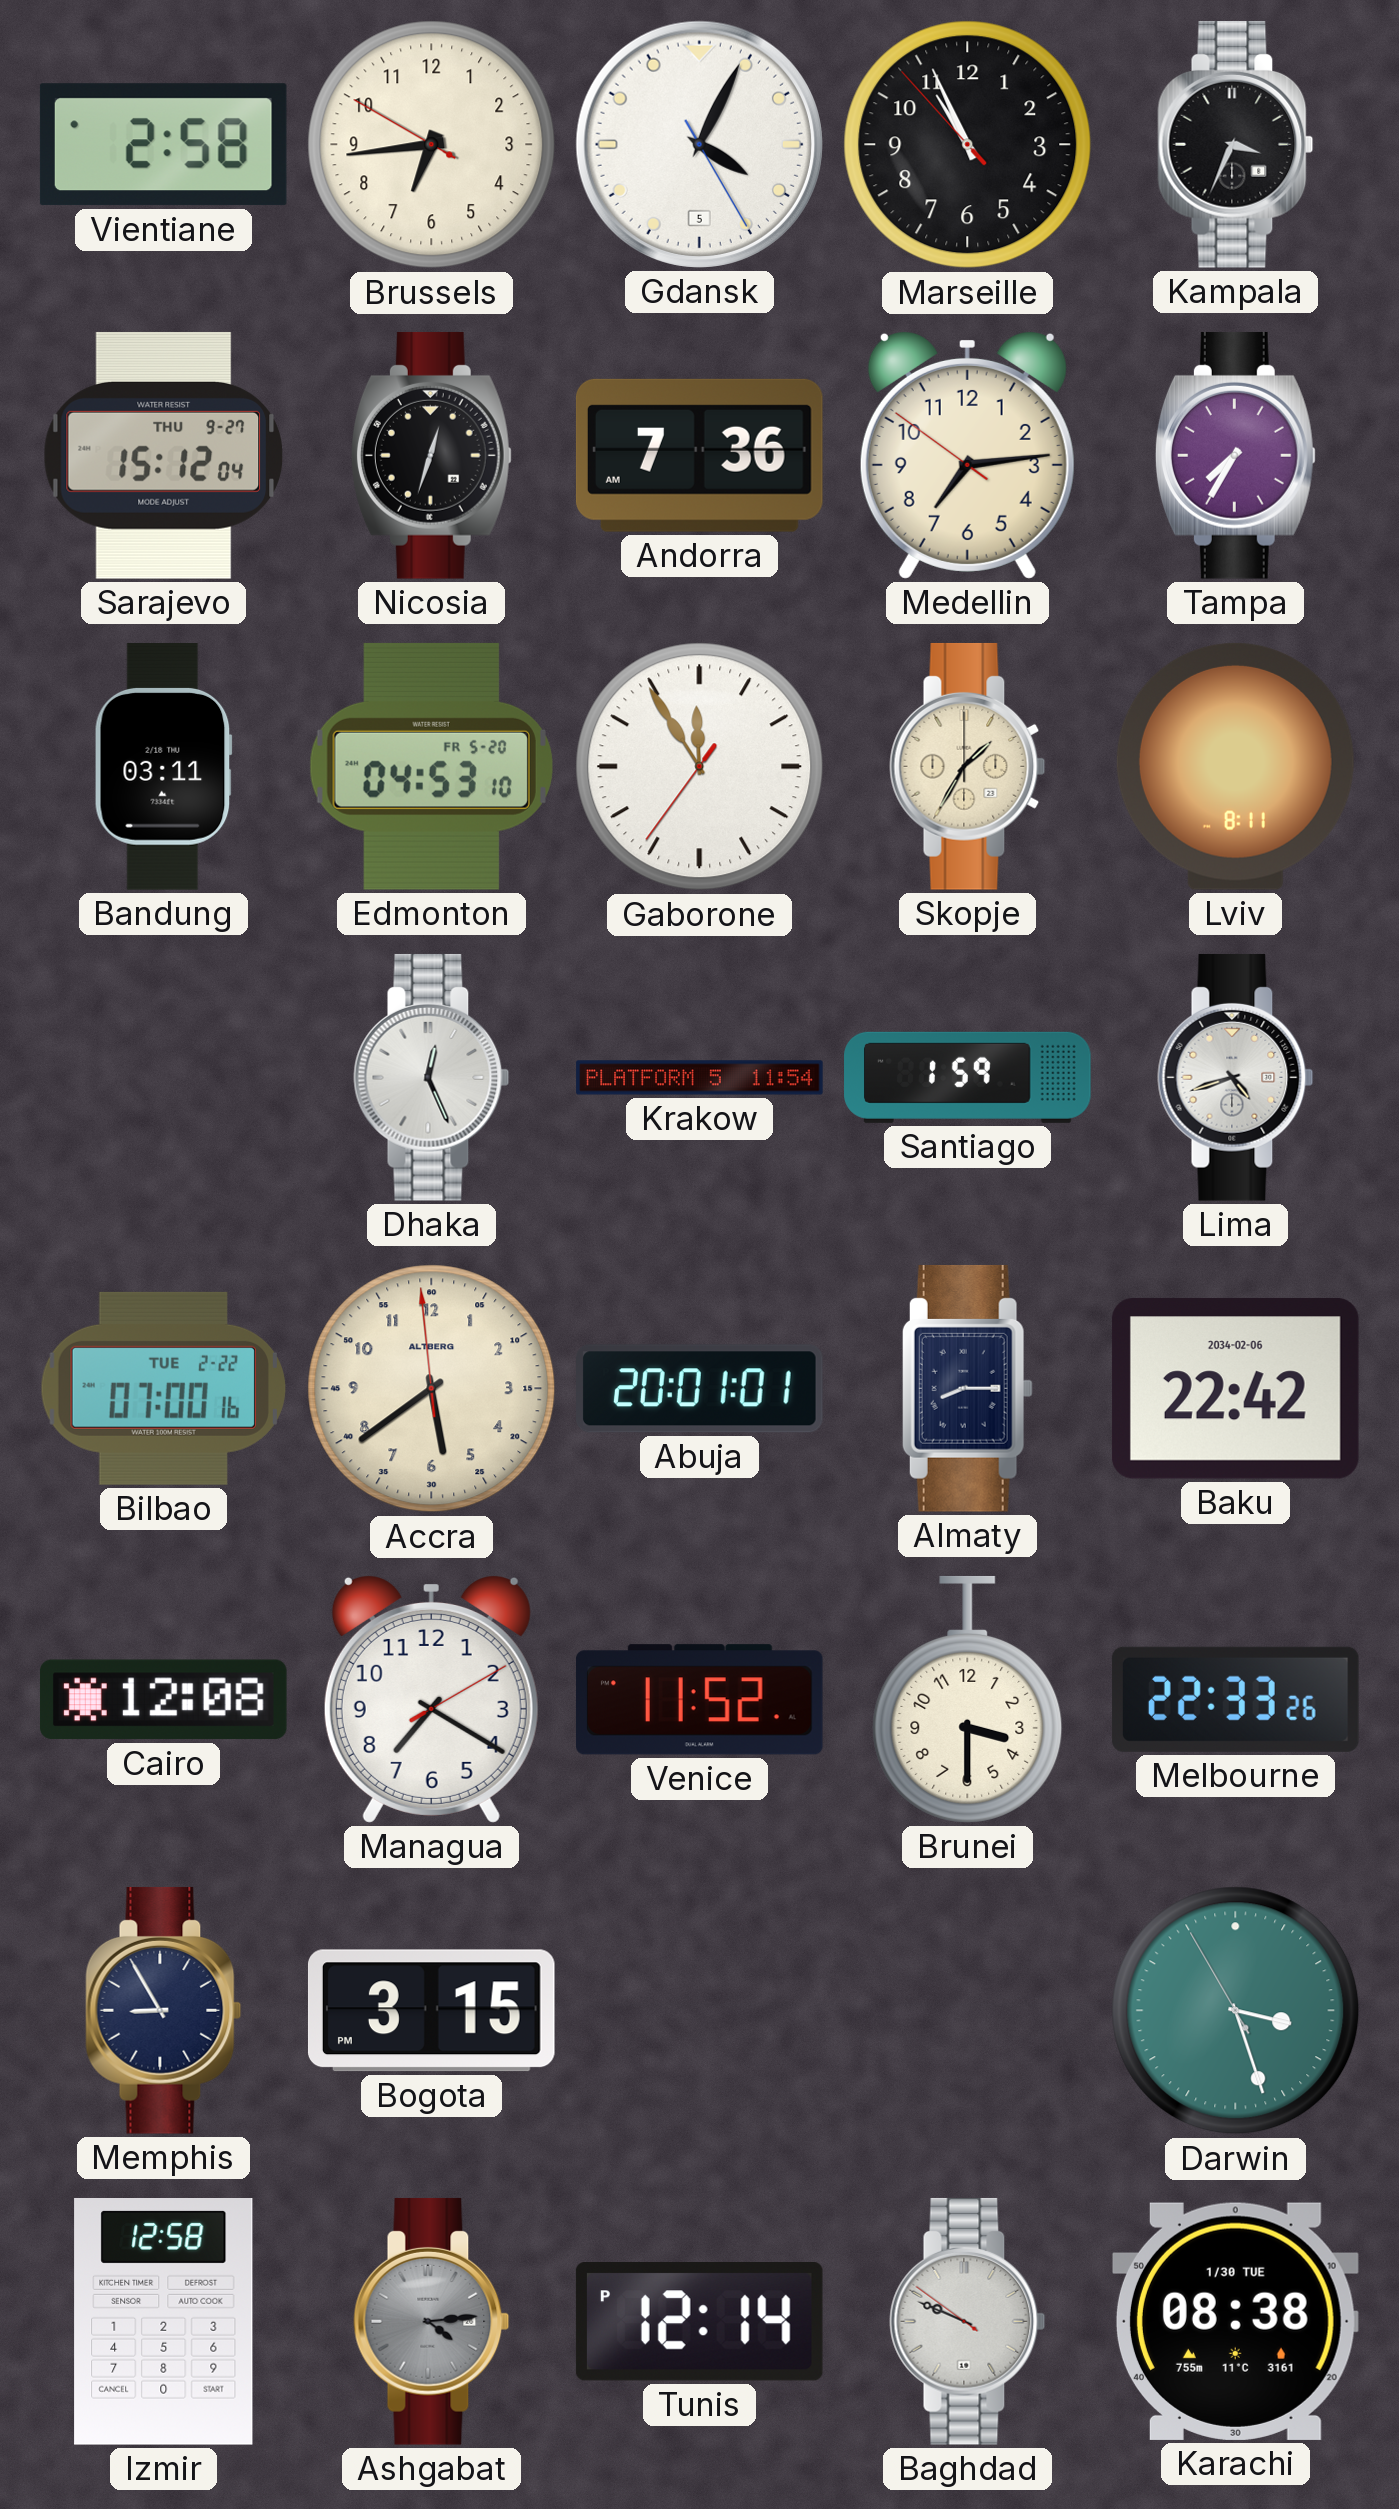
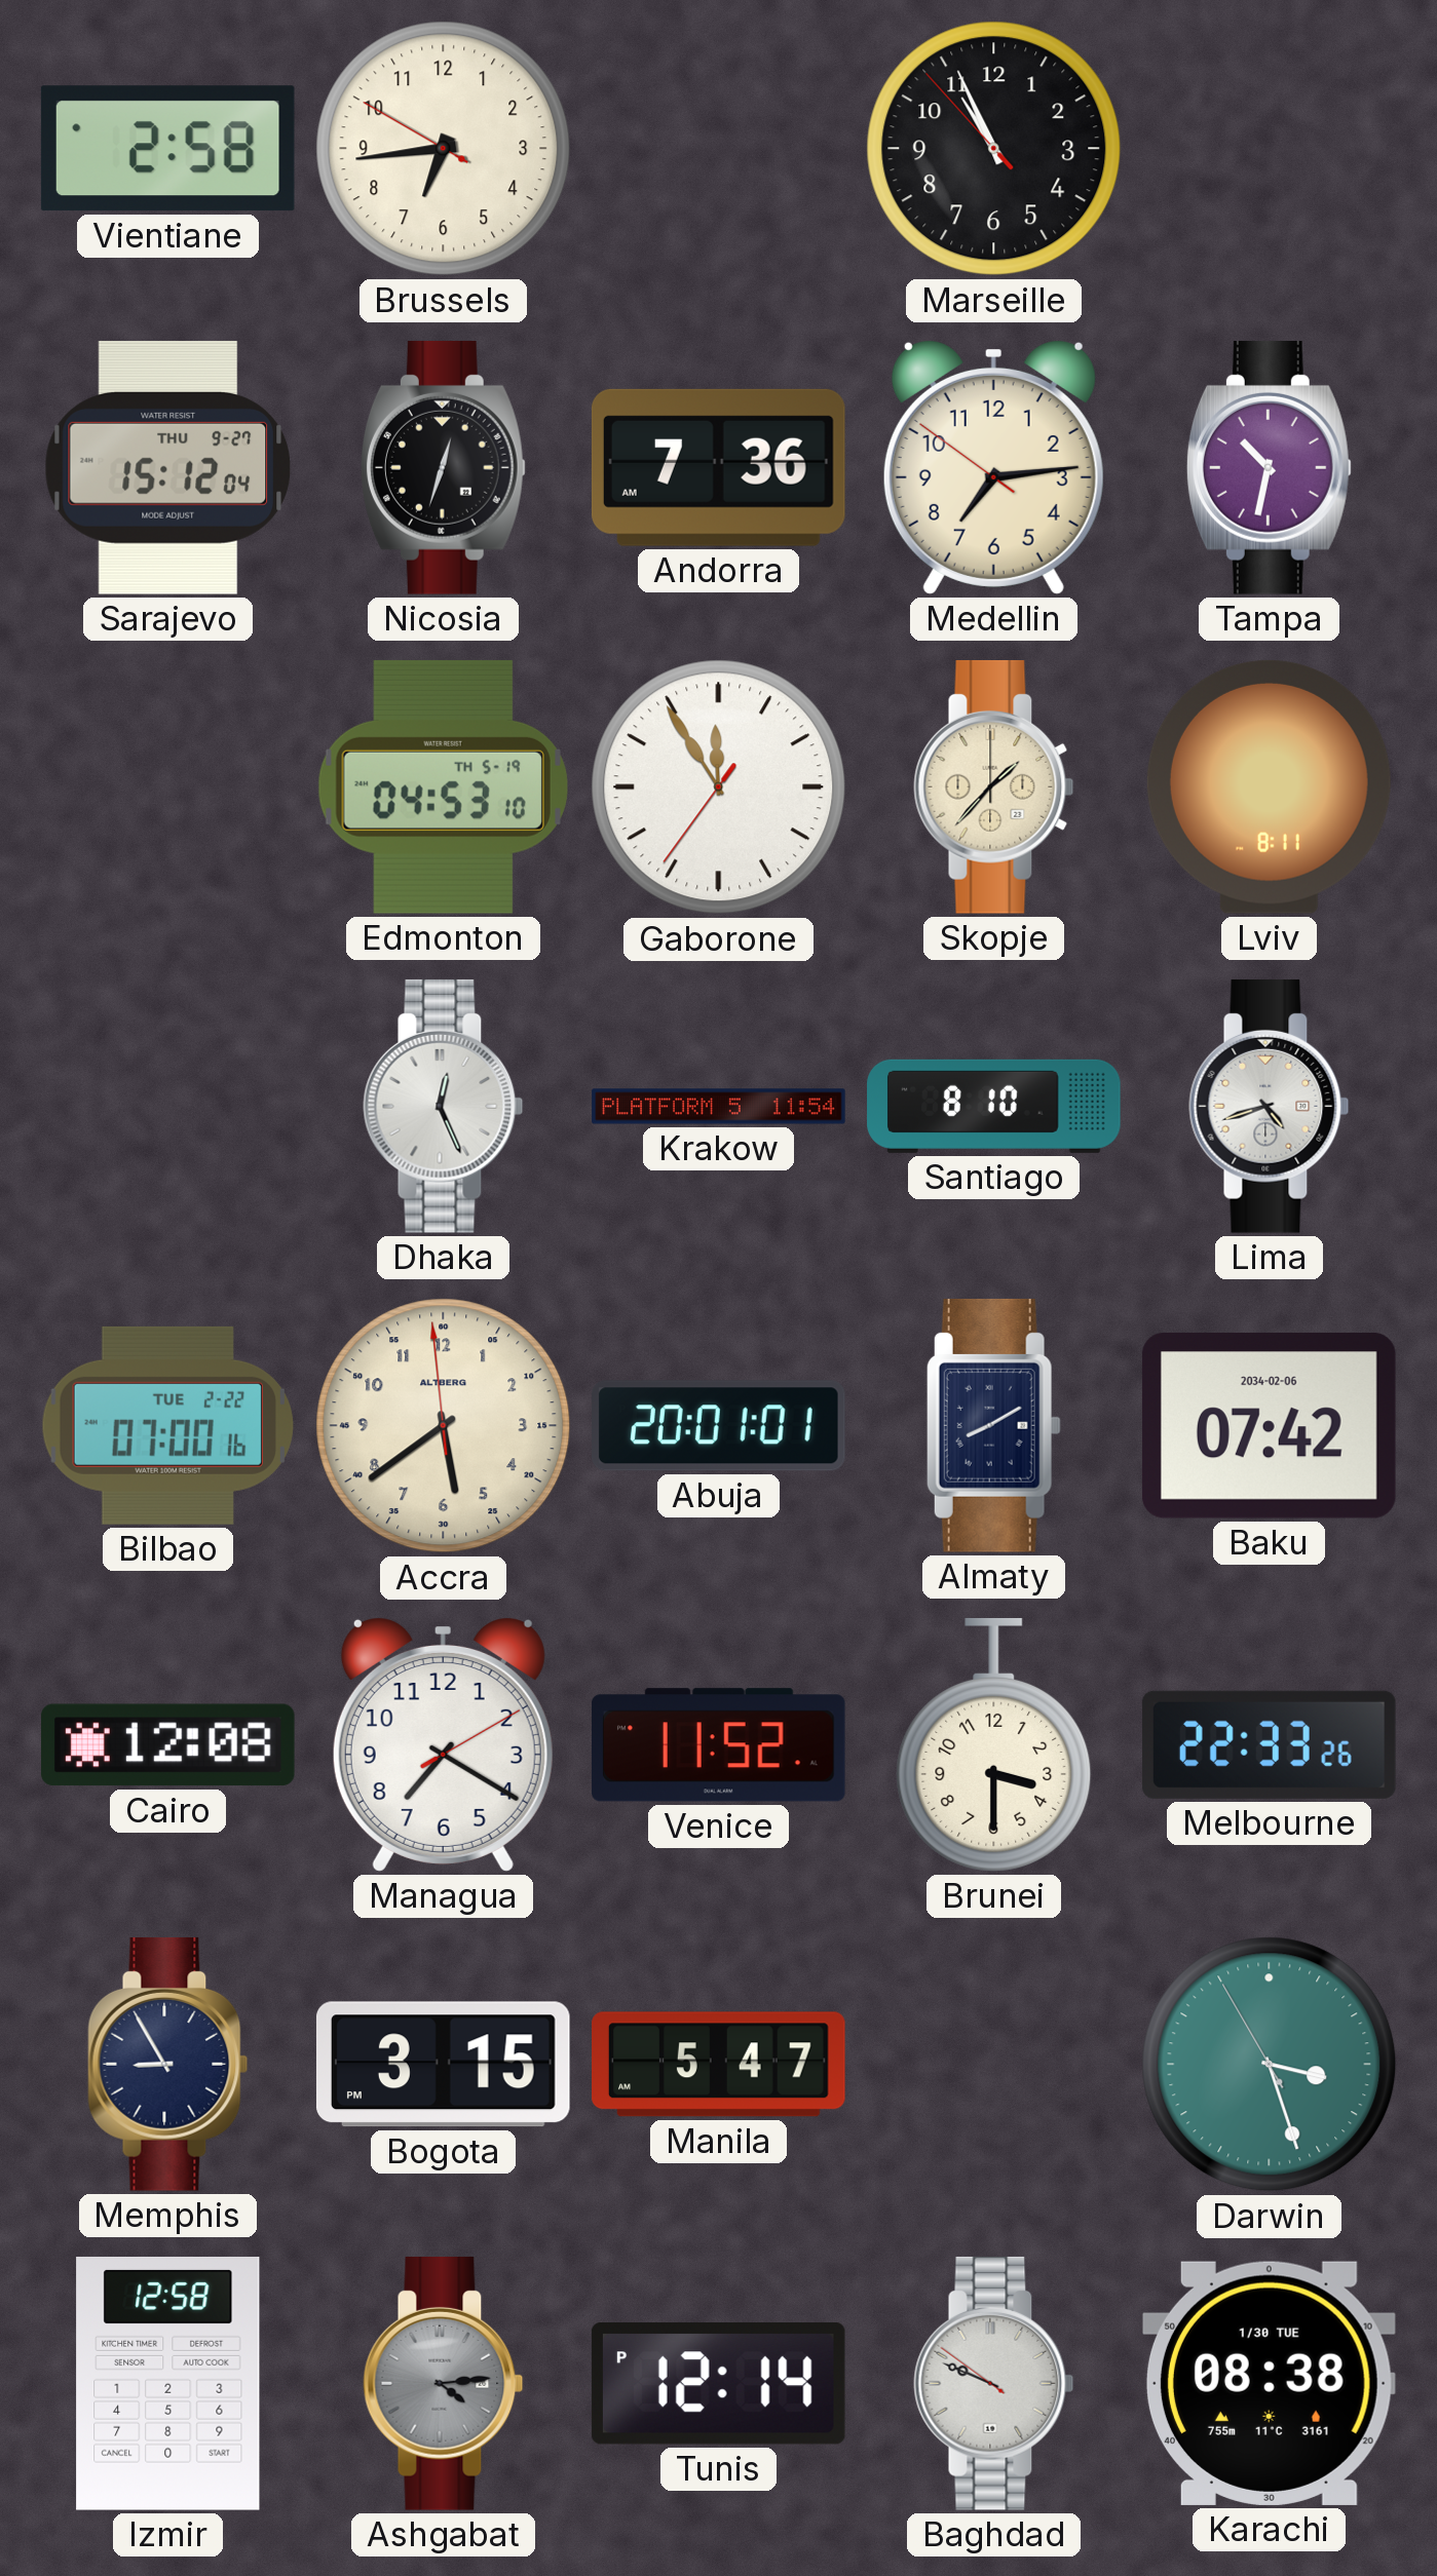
Gdansk: 4:04 -> none
Kampala: 3:34 -> none
Tampa: 7:35 -> 10:32
Bandung: 03:11 -> none
Edmonton date: FR 5-20 -> TH 5-19
Skopje: 1:35 -> 1:37
Santiago: 1:59 -> 8:10
Almaty: 8:15 -> 8:10
Baku: 22:42 -> 07:42
Manila: none -> 5:47
